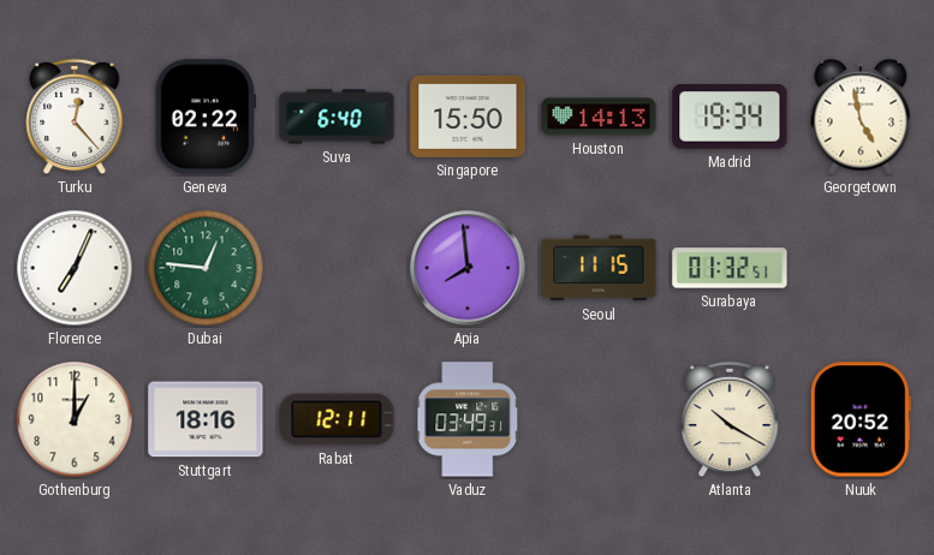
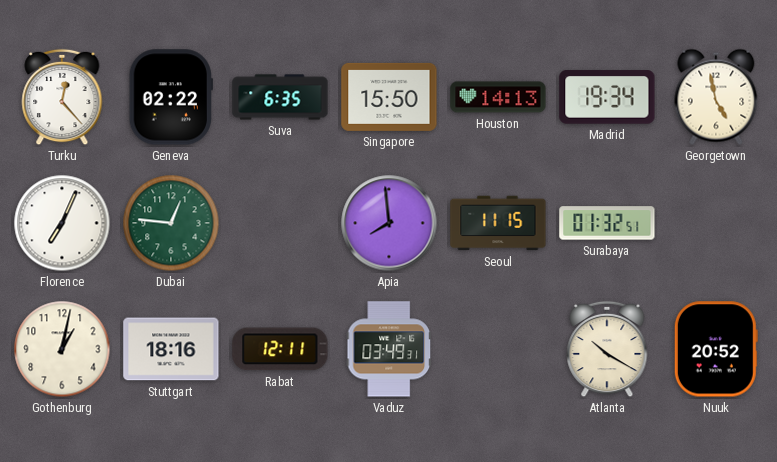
Suva: 6:40 -> 6:35
Gothenburg: 1:00 -> 1:02
